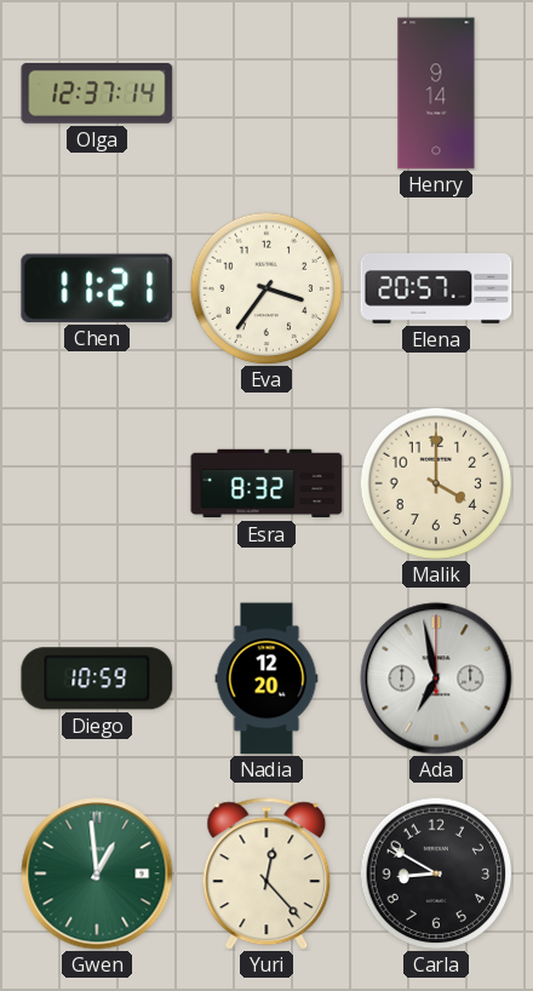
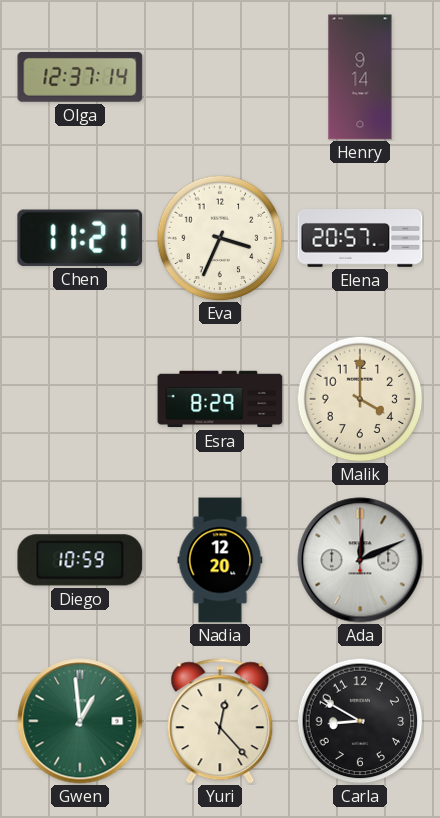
Eva: 3:36 -> 3:34
Esra: 8:32 -> 8:29
Ada: 6:58 -> 12:11
